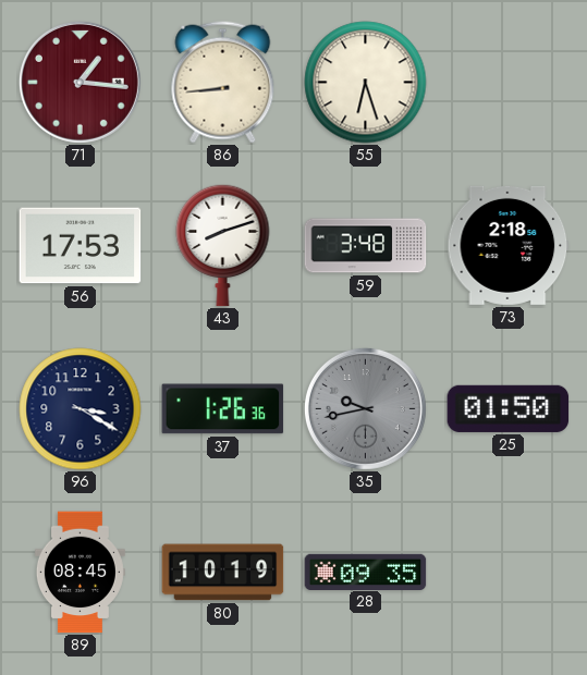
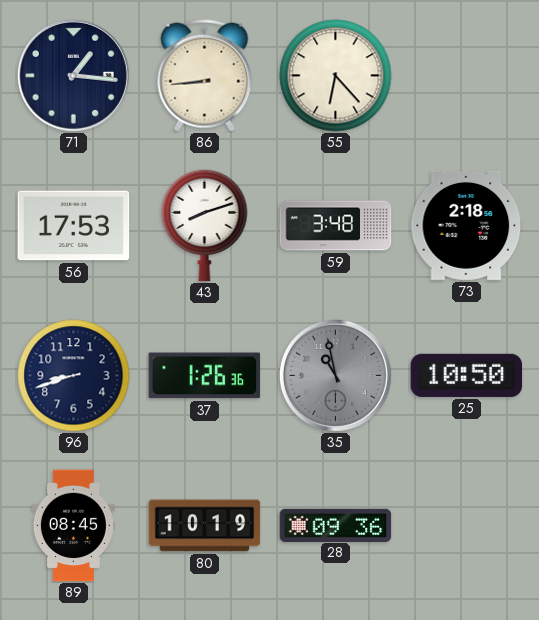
71 dial: burgundy -> navy
55: 6:27 -> 6:23
96: 3:20 -> 8:42
35: 9:43 -> 10:58
25: 01:50 -> 10:50
28: 09:35 -> 09:36
